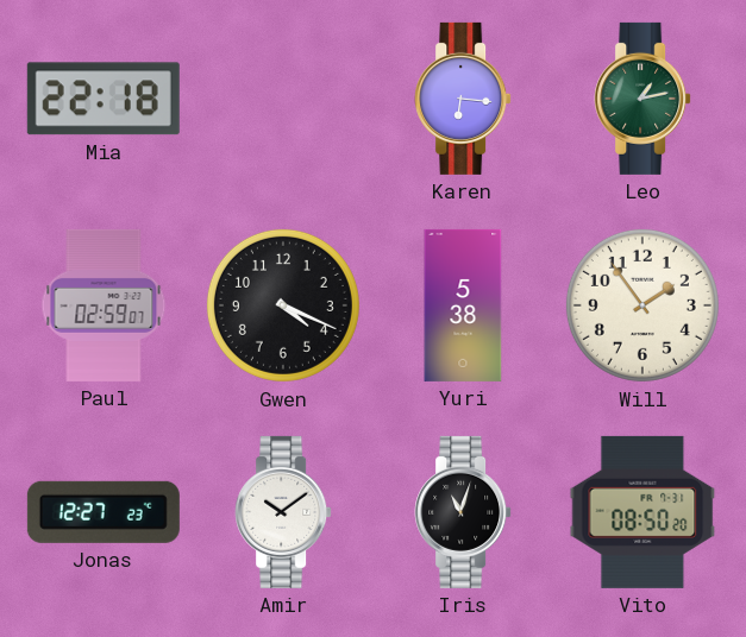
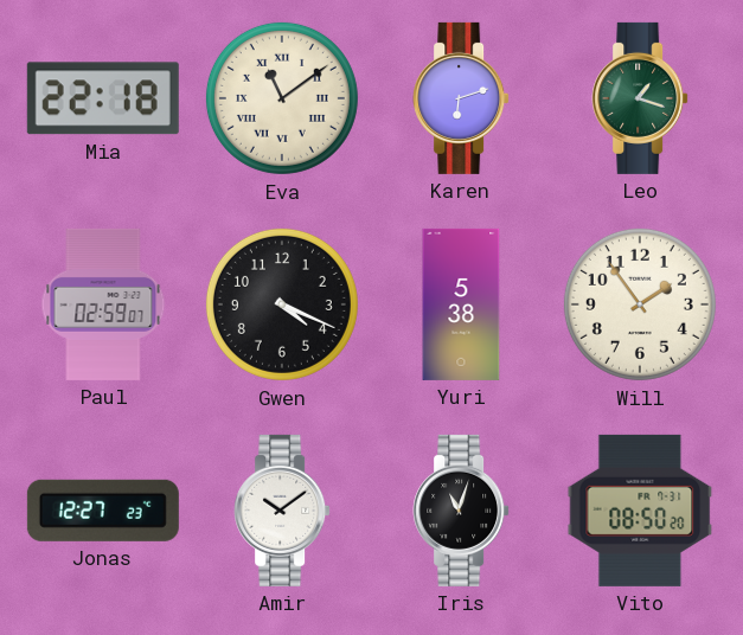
Eva: none -> 11:09
Karen: 6:16 -> 6:12
Leo: 1:13 -> 1:18
